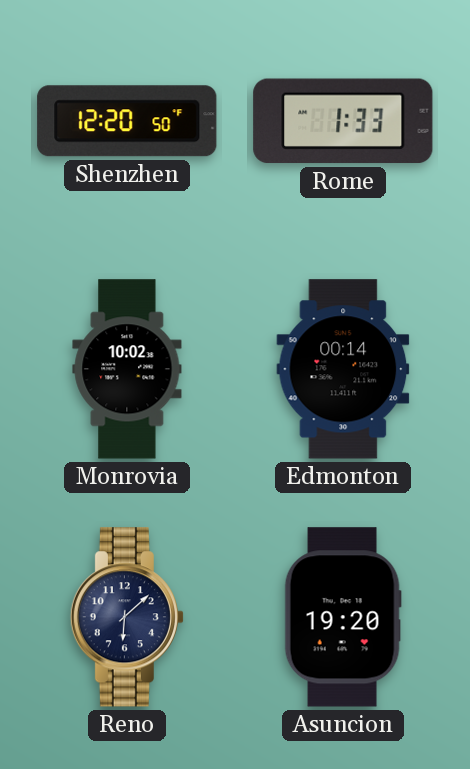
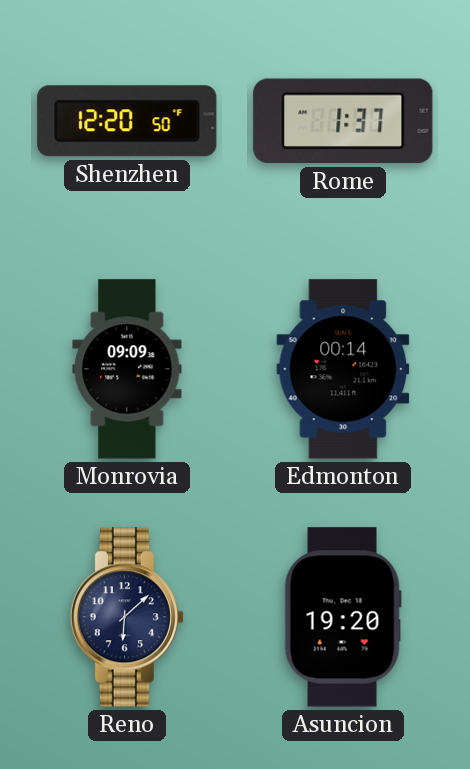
Rome: 1:33 -> 1:37
Monrovia: 10:02 -> 09:09
